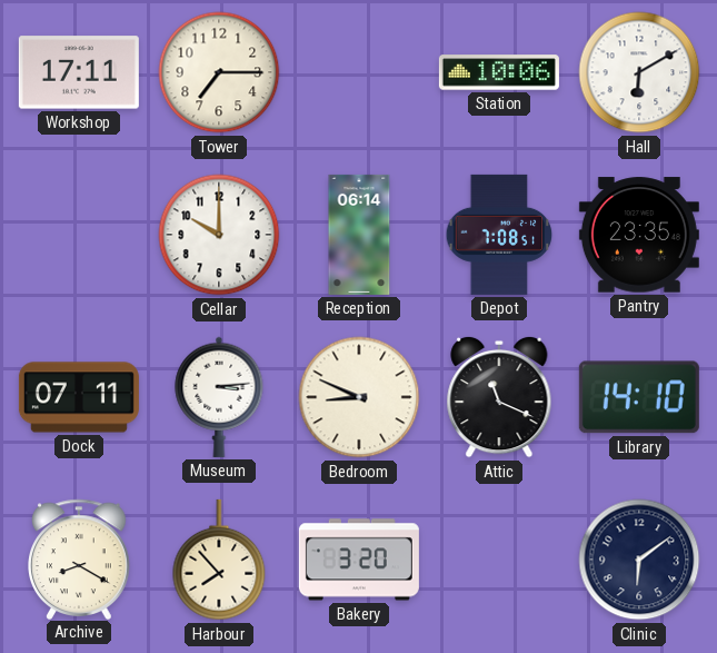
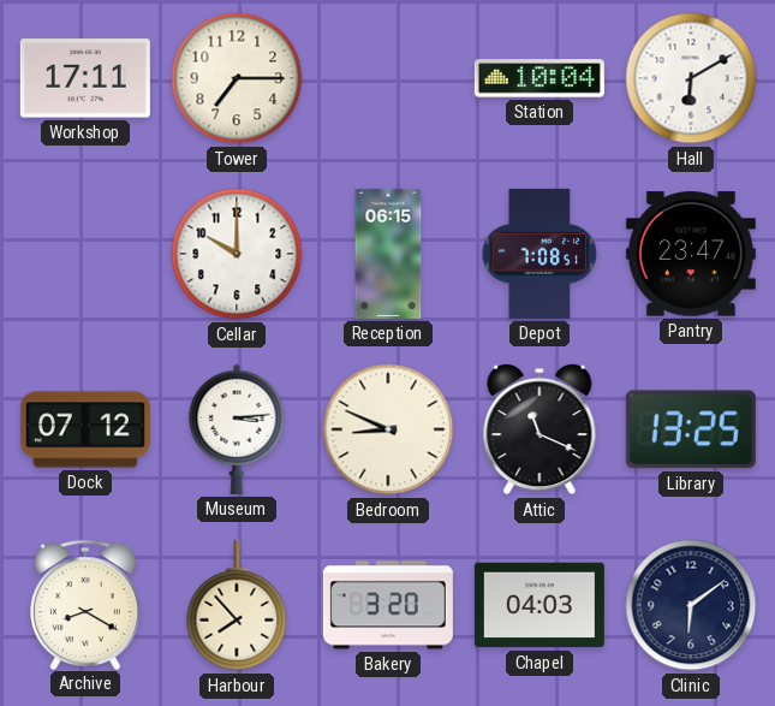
Station: 10:06 -> 10:04
Reception: 06:14 -> 06:15
Pantry: 23:35 -> 23:47
Dock: 07:11 -> 07:12
Library: 14:10 -> 13:25
Chapel: none -> 04:03
